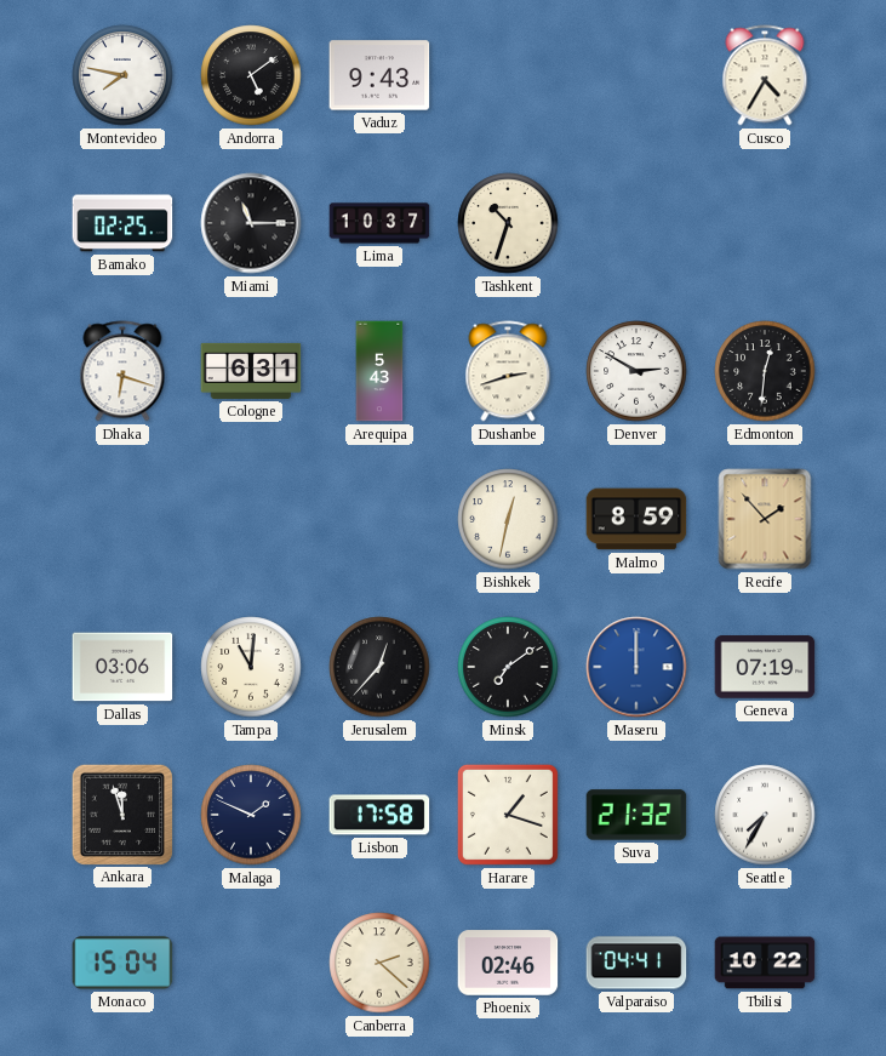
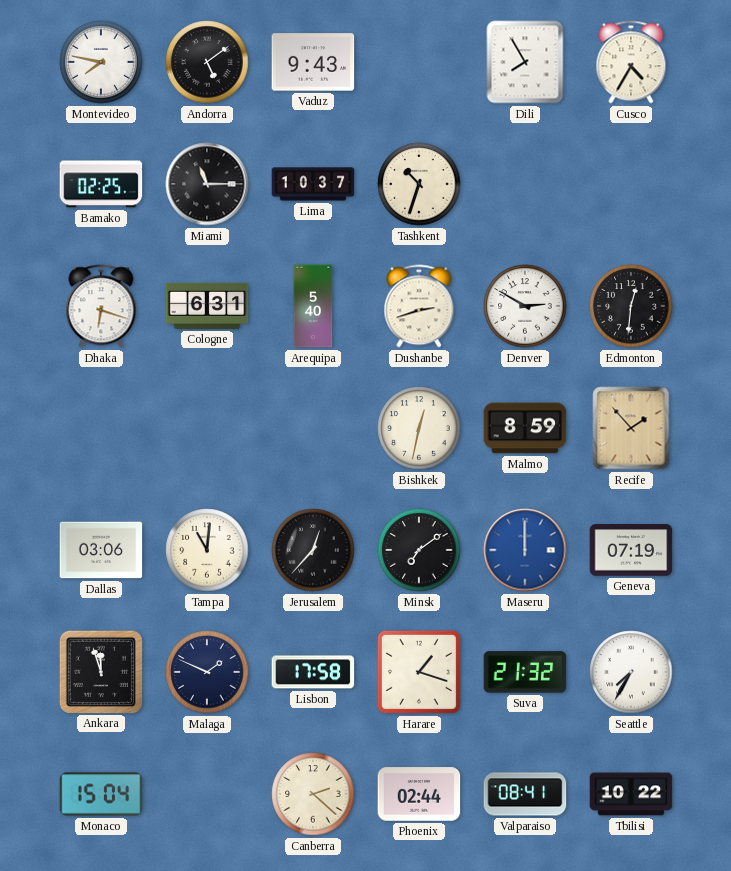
Dili: none -> 7:55
Arequipa: 5:43 -> 5:40
Phoenix: 02:46 -> 02:44
Valparaiso: 04:41 -> 08:41
